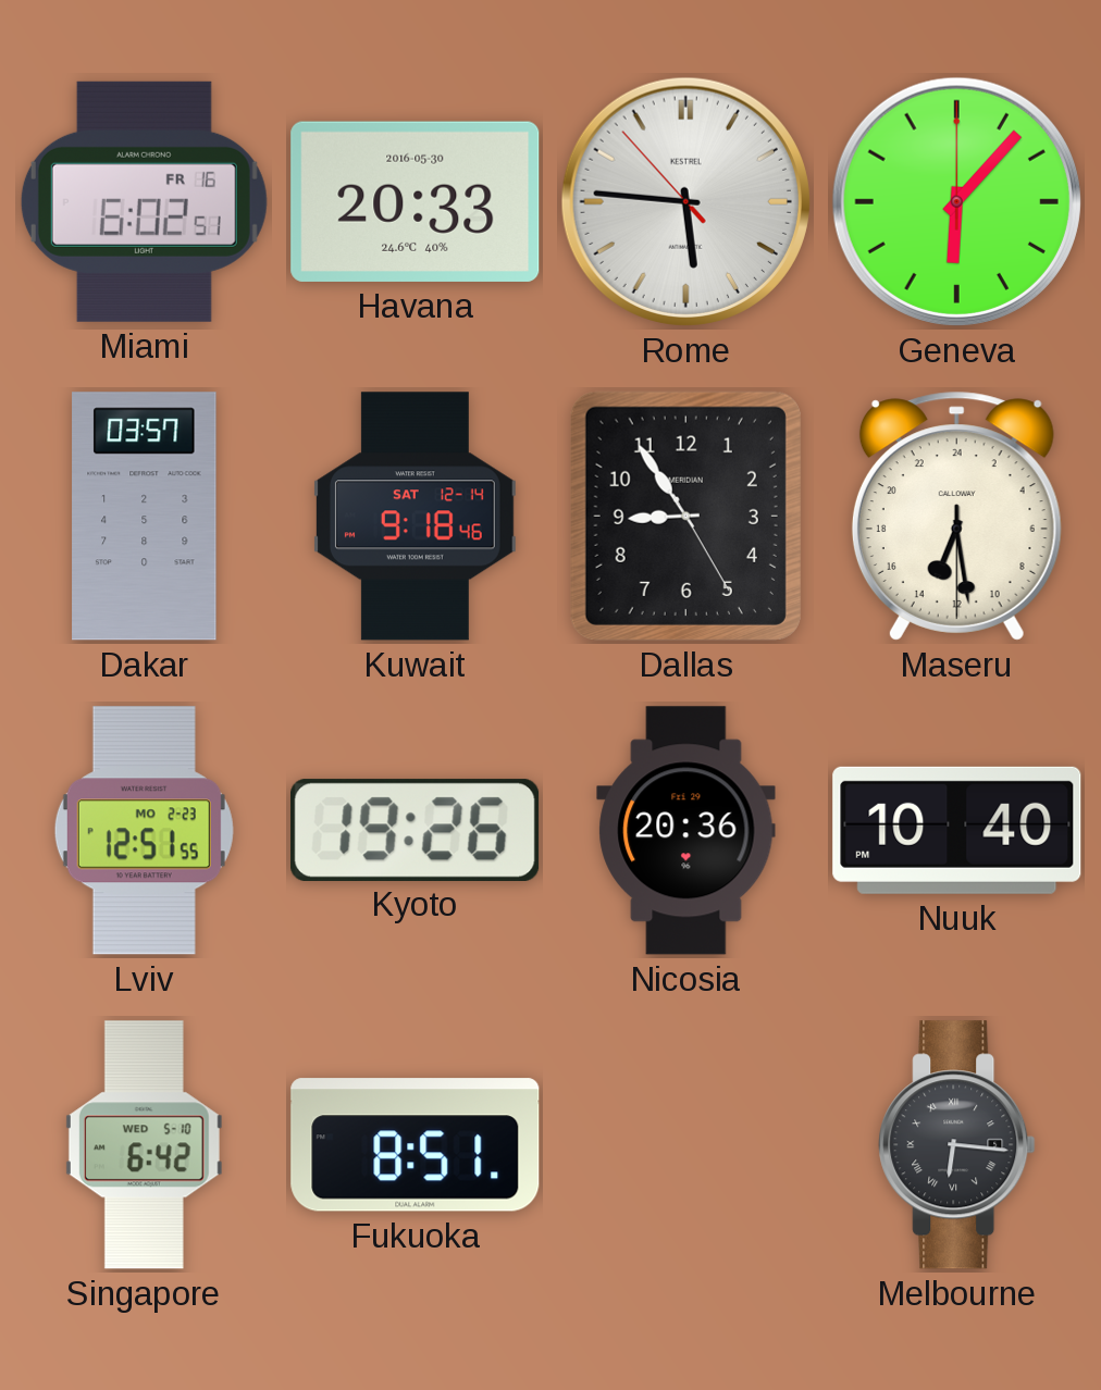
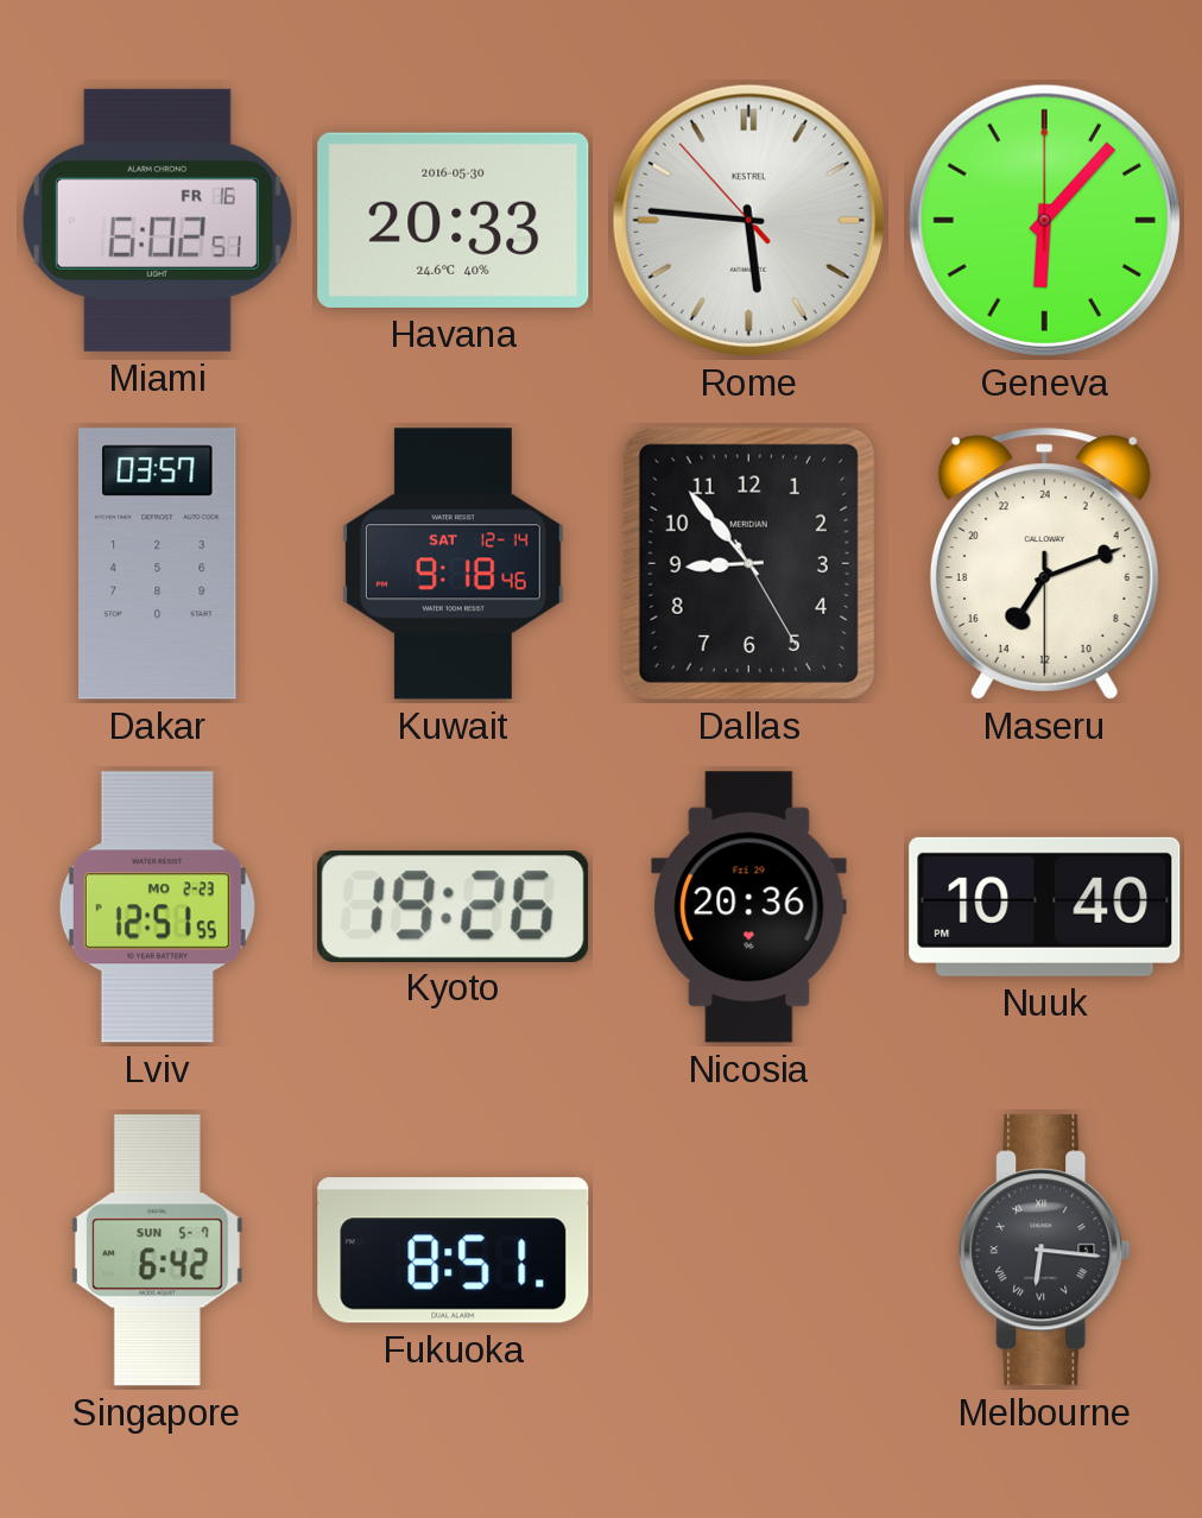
Dallas: 8:54 -> 8:53
Maseru: 13:28 -> 14:11
Singapore date: WED 5-10 -> SUN 5-7
